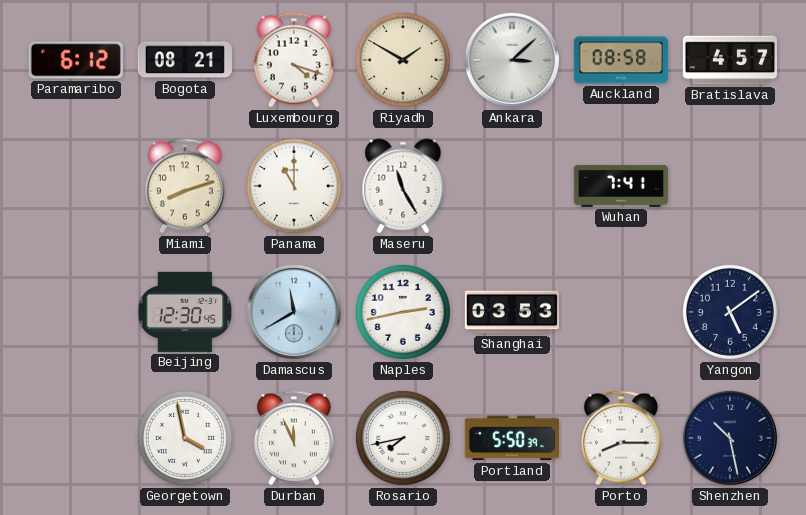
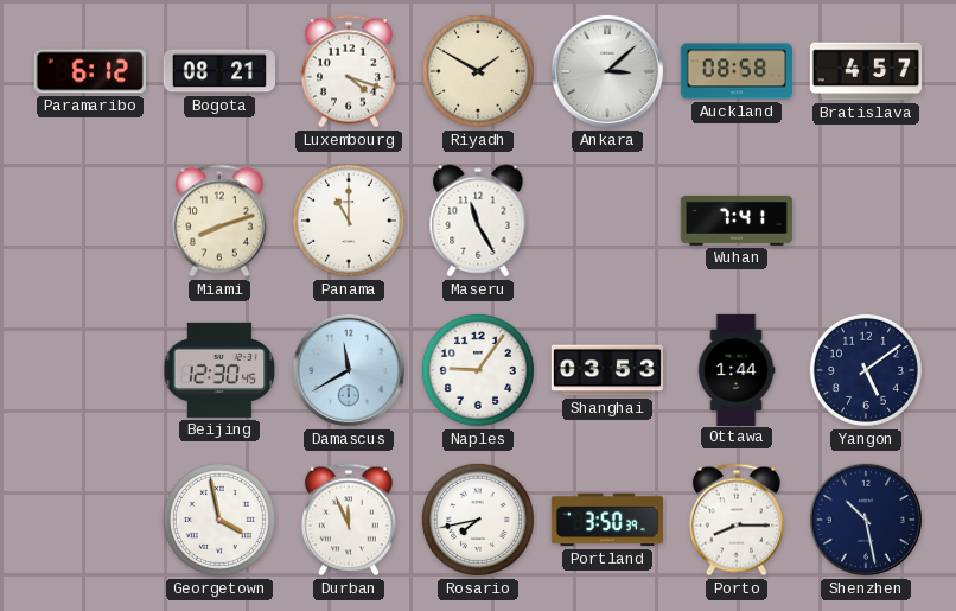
Naples: 2:43 -> 9:06
Ottawa: none -> 1:44
Portland: 5:50 -> 3:50
